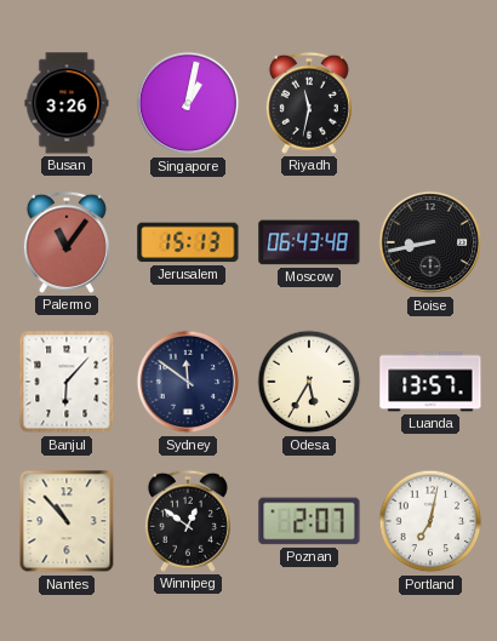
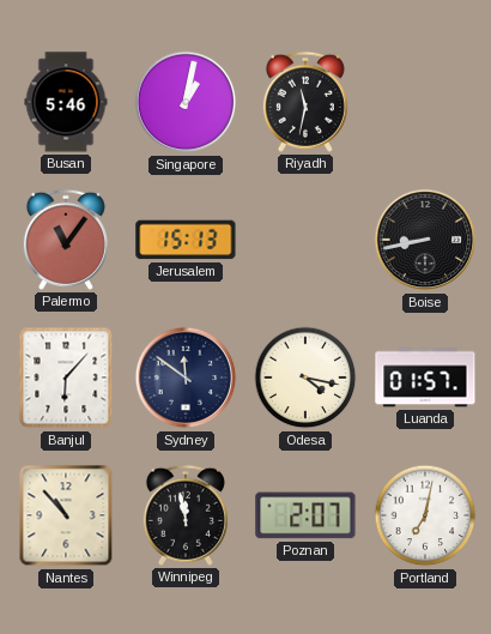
Busan: 3:26 -> 5:46
Moscow: 06:43 -> none
Odesa: 5:35 -> 4:17
Luanda: 13:57 -> 01:57
Winnipeg: 12:51 -> 11:58
